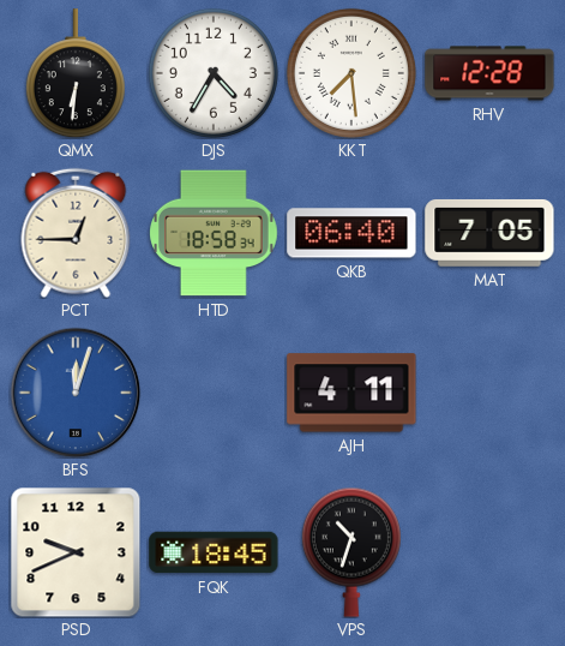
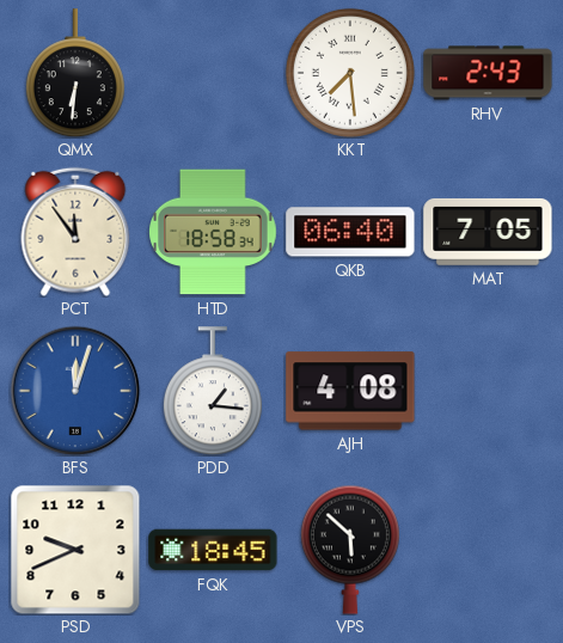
DJS: 4:35 -> none
RHV: 12:28 -> 2:43
PCT: 12:45 -> 11:54
PDD: none -> 1:16
AJH: 4:11 -> 4:08
VPS: 10:33 -> 5:52
